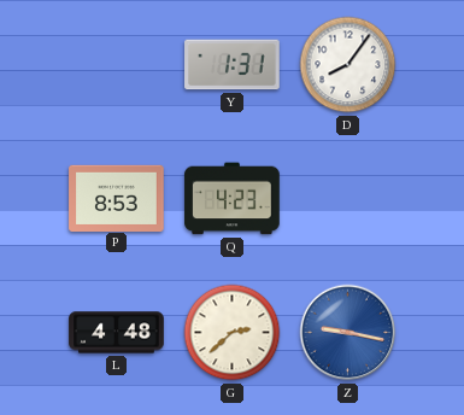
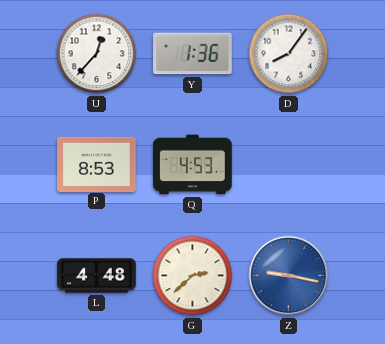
U: none -> 12:37
Y: 1:31 -> 1:36
Q: 4:23 -> 4:53
